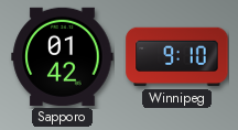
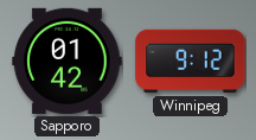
Winnipeg: 9:10 -> 9:12
